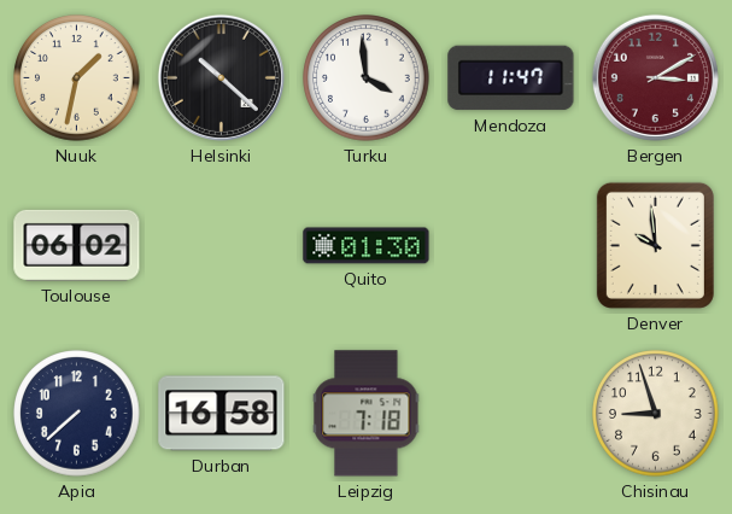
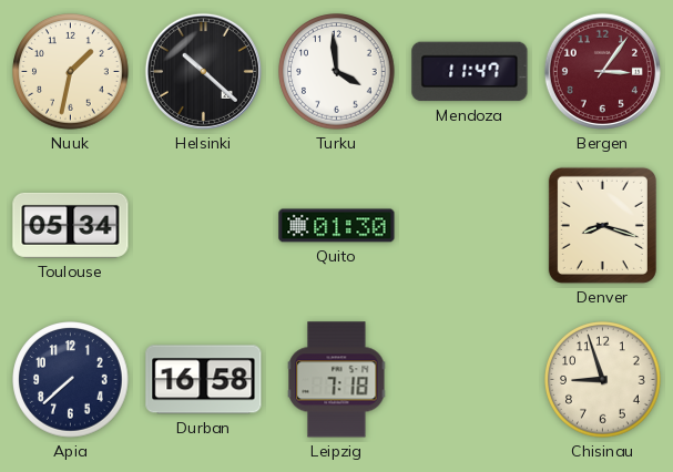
Bergen: 3:10 -> 3:06
Toulouse: 06:02 -> 05:34
Denver: 9:59 -> 8:18
